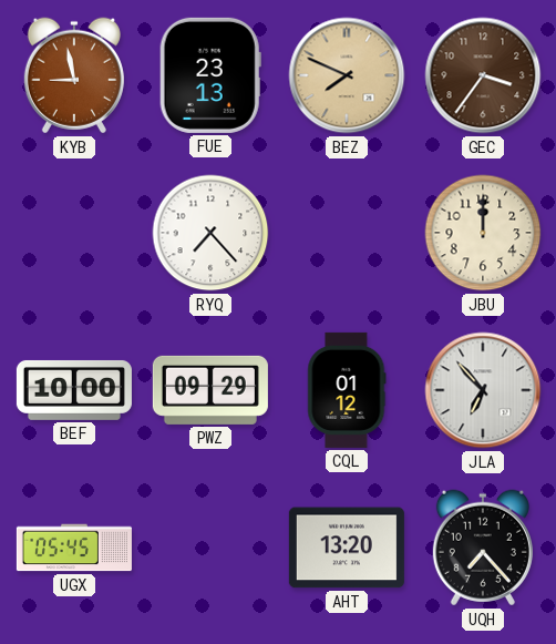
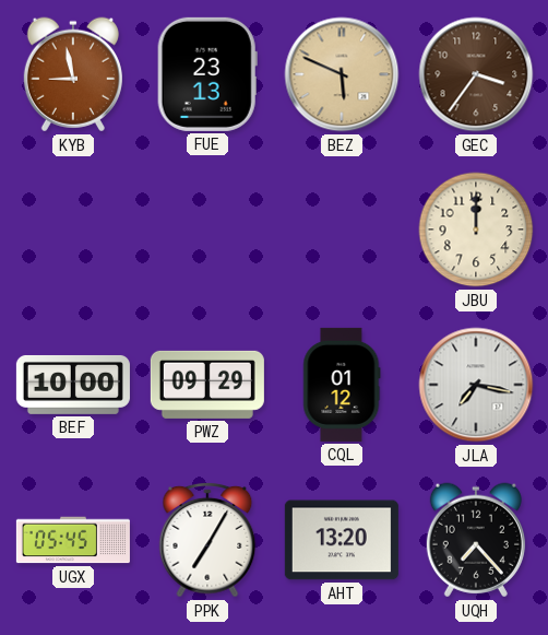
BEZ: 7:49 -> 5:49
RYQ: 7:23 -> none
JLA: 6:53 -> 7:17
PPK: none -> 7:05
